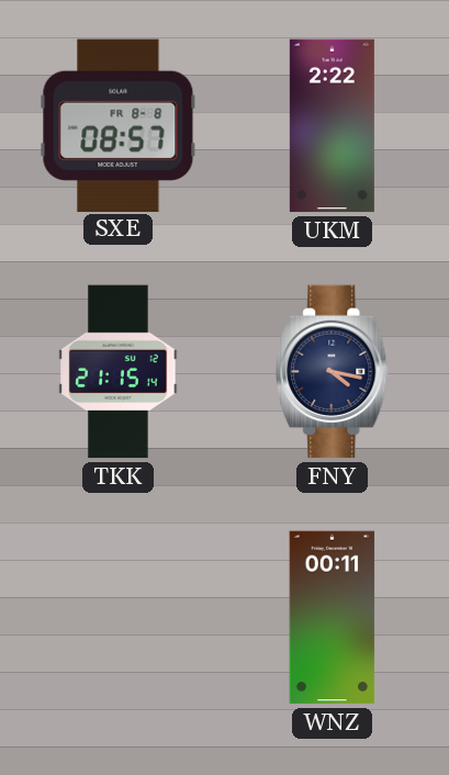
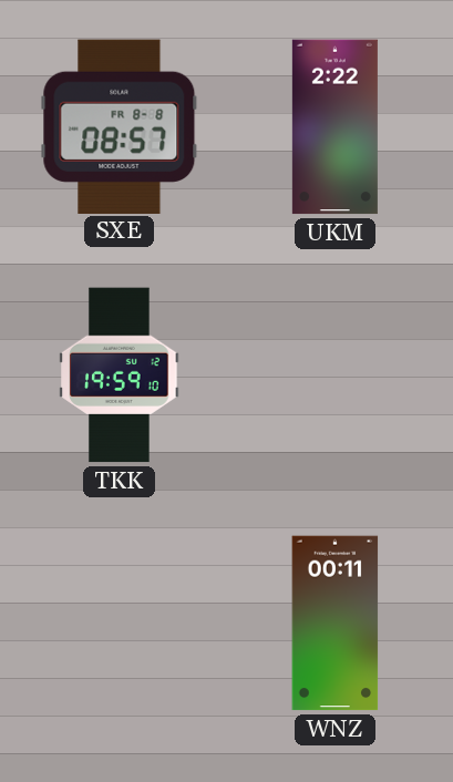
TKK: 21:15 -> 19:59
FNY: 4:17 -> none
